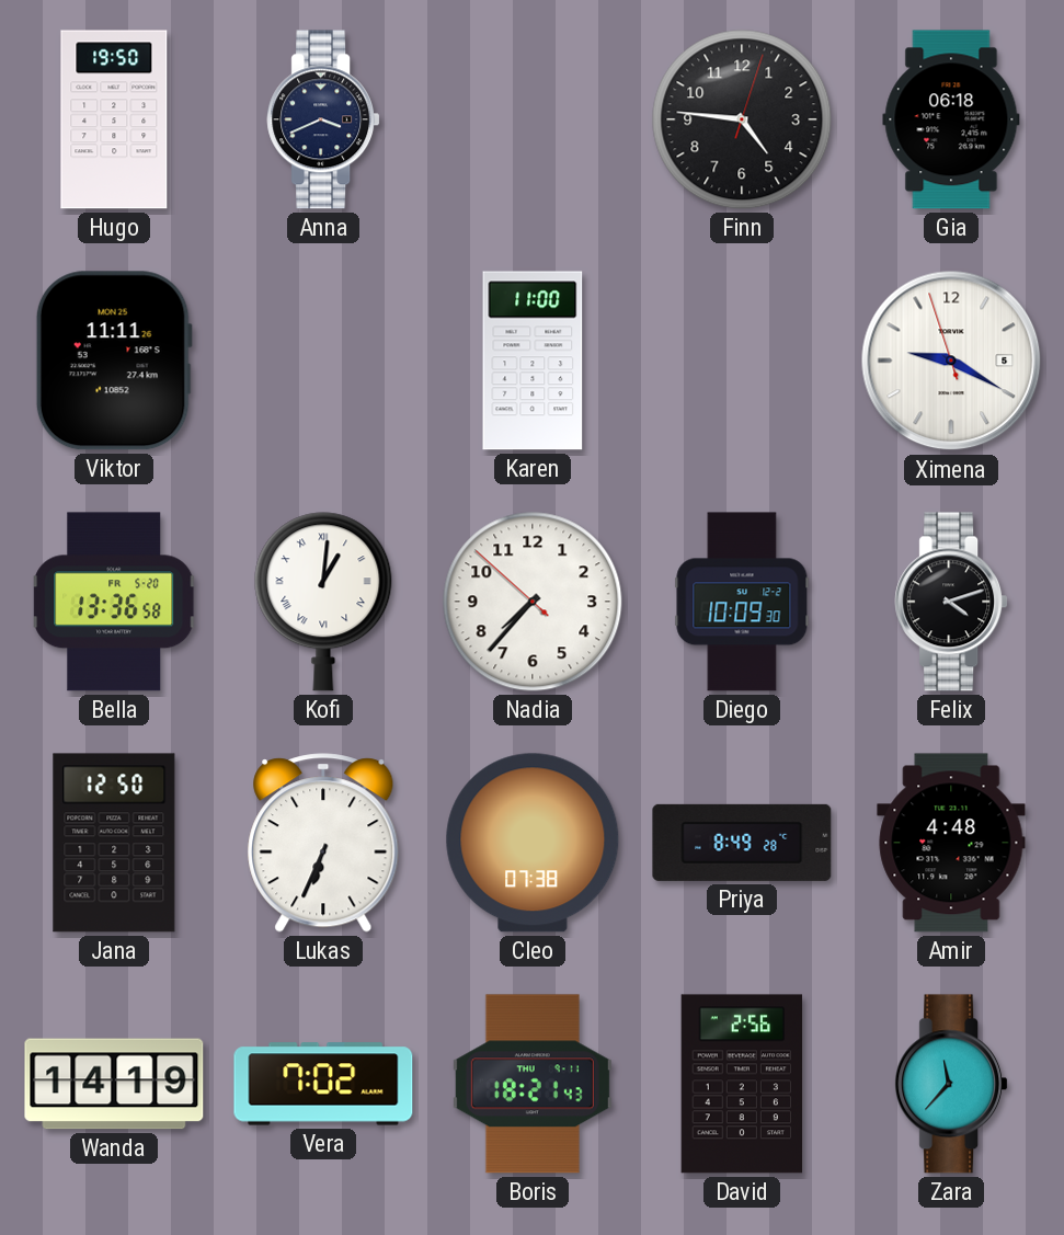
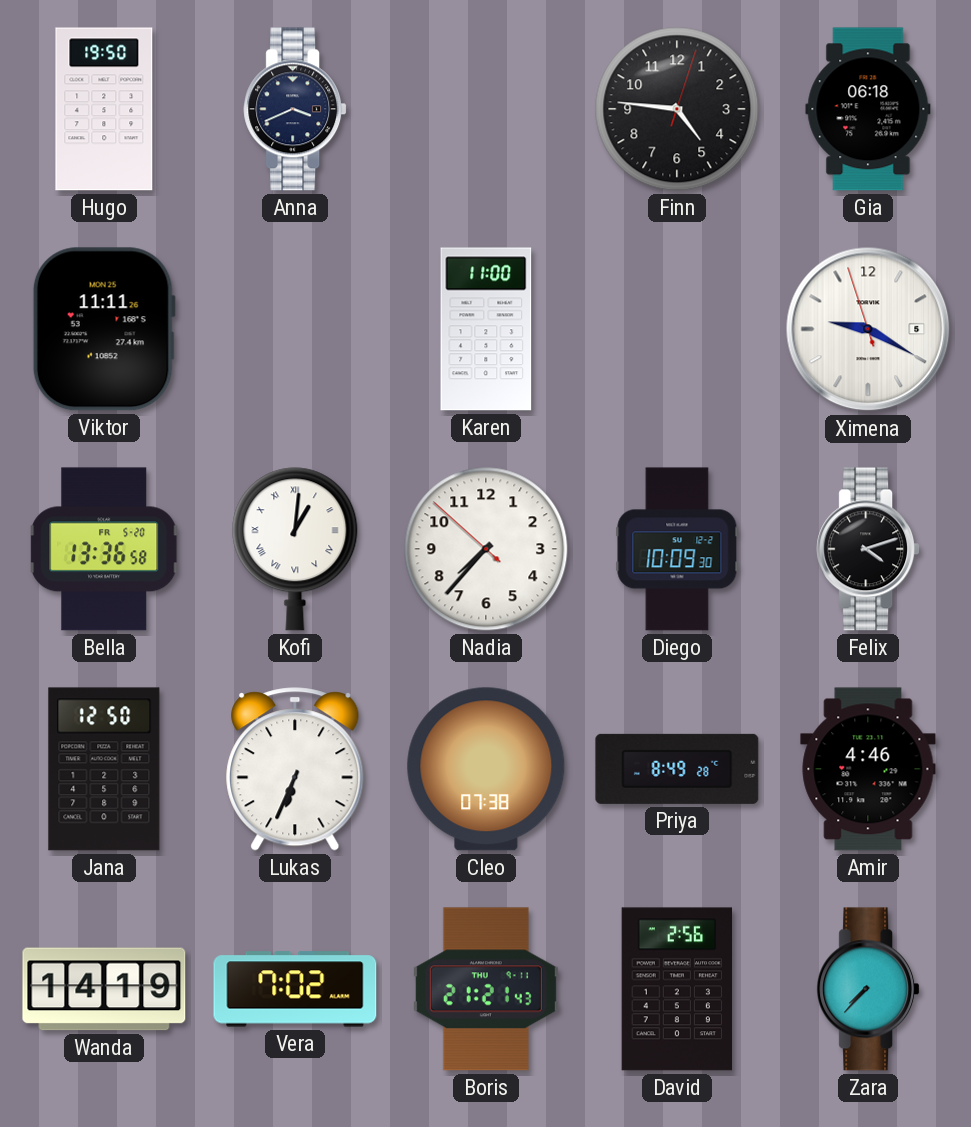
Amir: 4:48 -> 4:46
Boris: 18:21 -> 21:21
Zara: 11:37 -> 7:37
